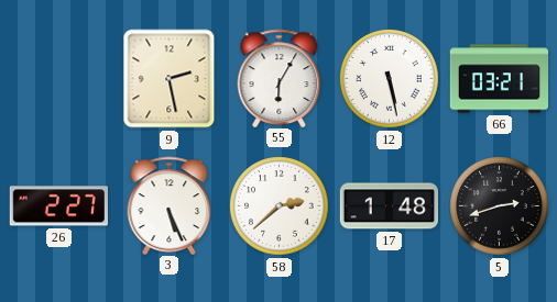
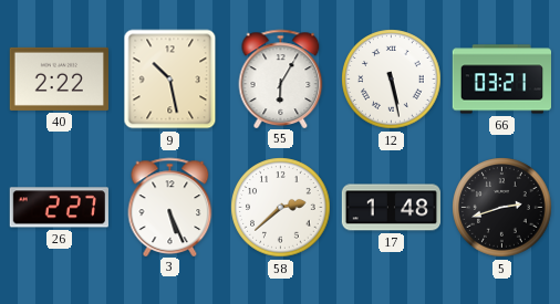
40: none -> 2:22
9: 2:28 -> 10:28
